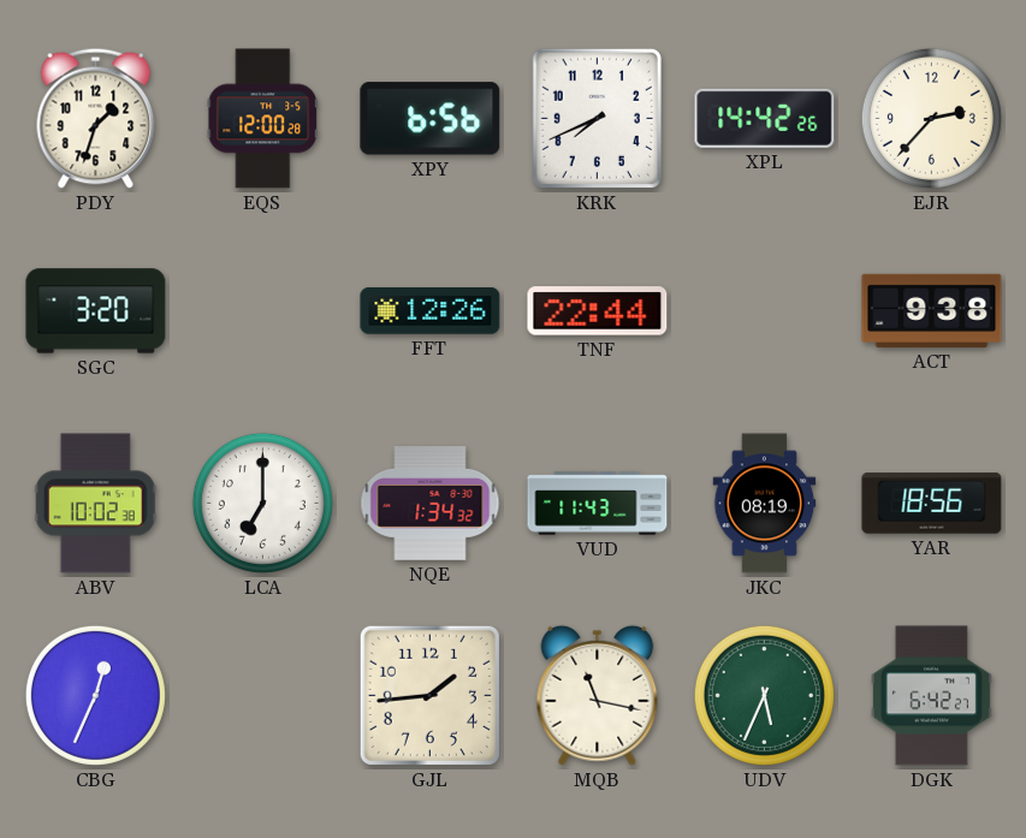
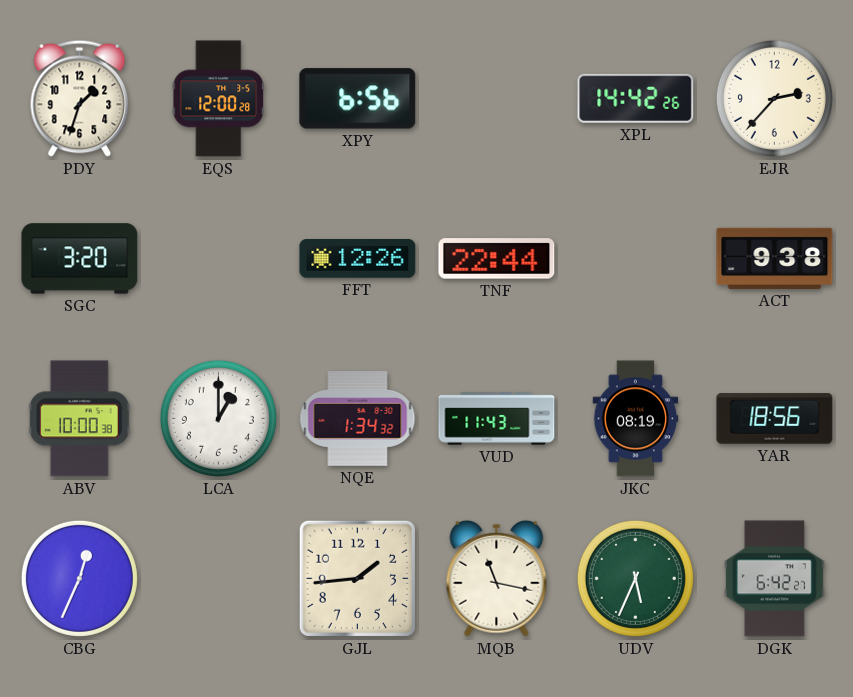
KRK: 7:41 -> none
ABV: 10:02 -> 10:00
LCA: 7:00 -> 1:00
